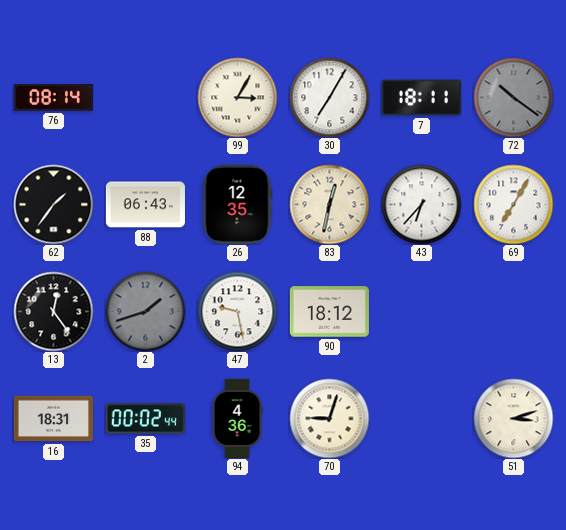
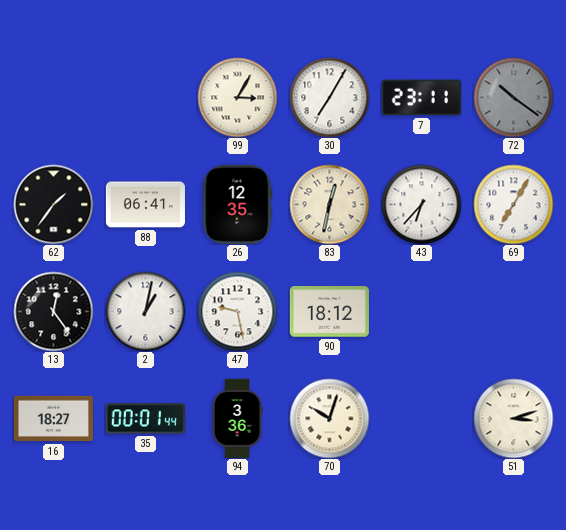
76: 08:14 -> none
7: 18:11 -> 23:11
88: 06:43 -> 06:41
2: 1:42 -> 1:02
2 dial: grey -> white
16: 18:31 -> 18:27
35: 00:02 -> 00:01
94: 4:36 -> 3:36
70: 9:03 -> 10:03
